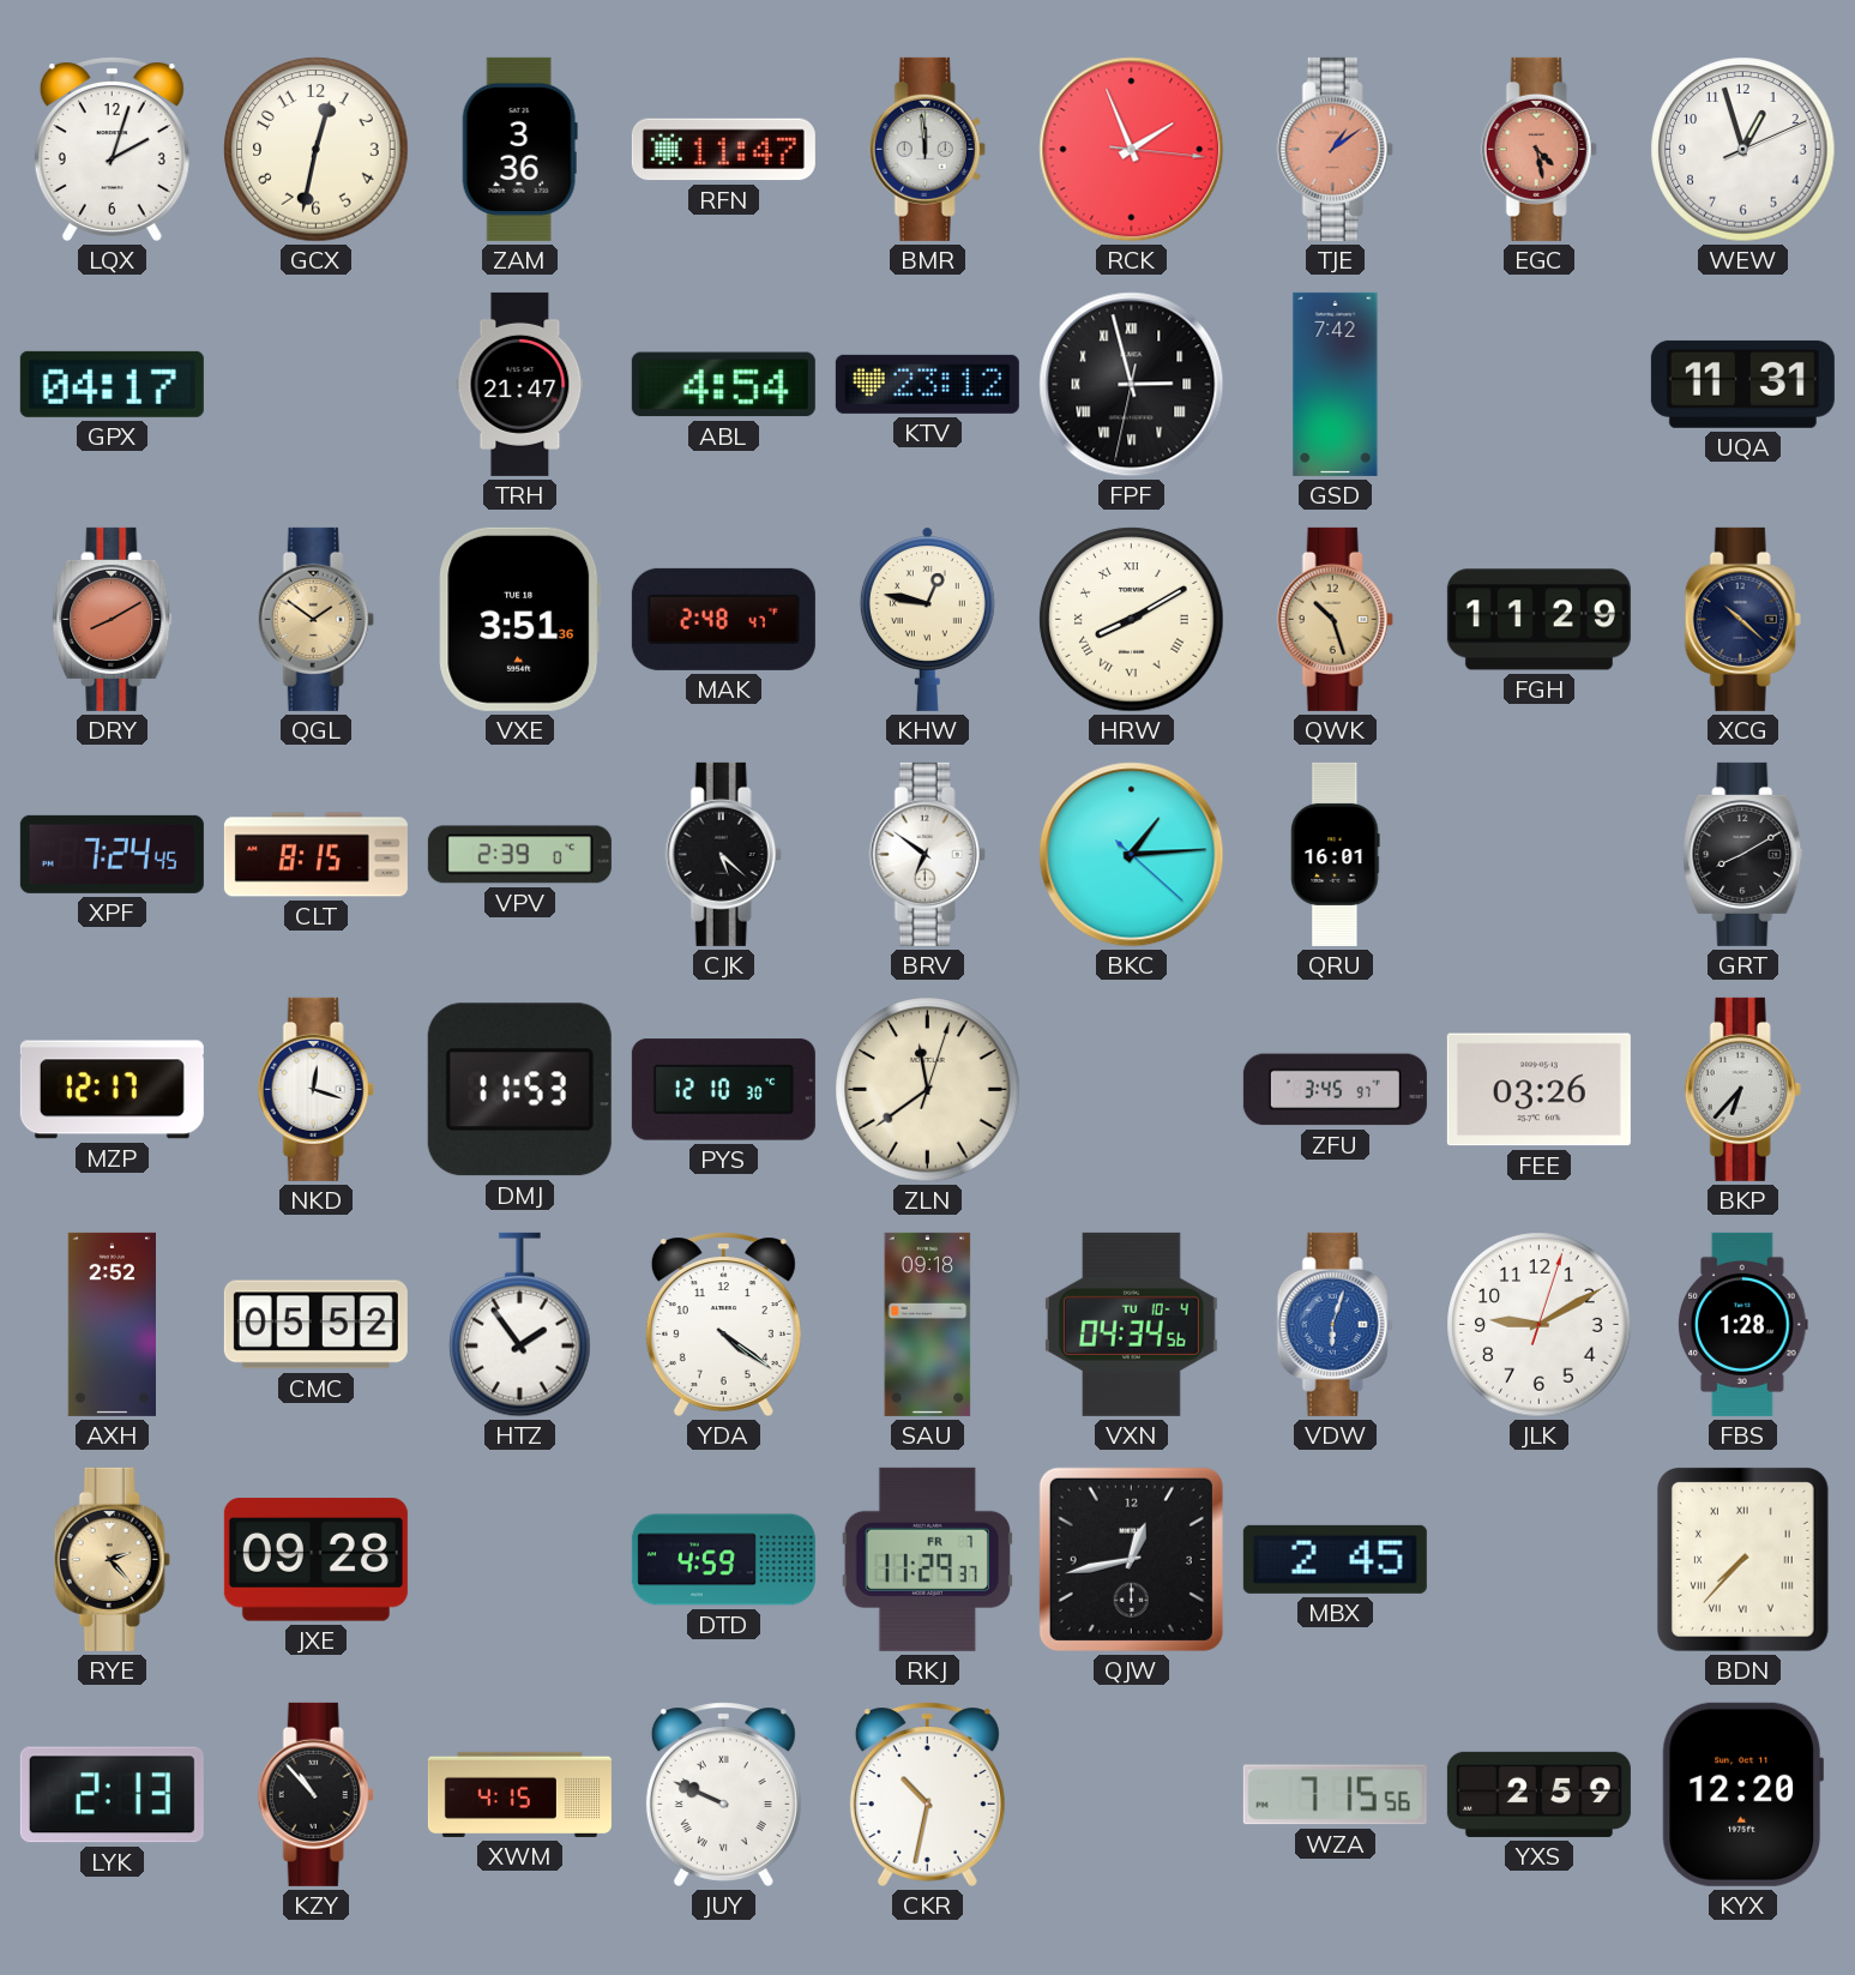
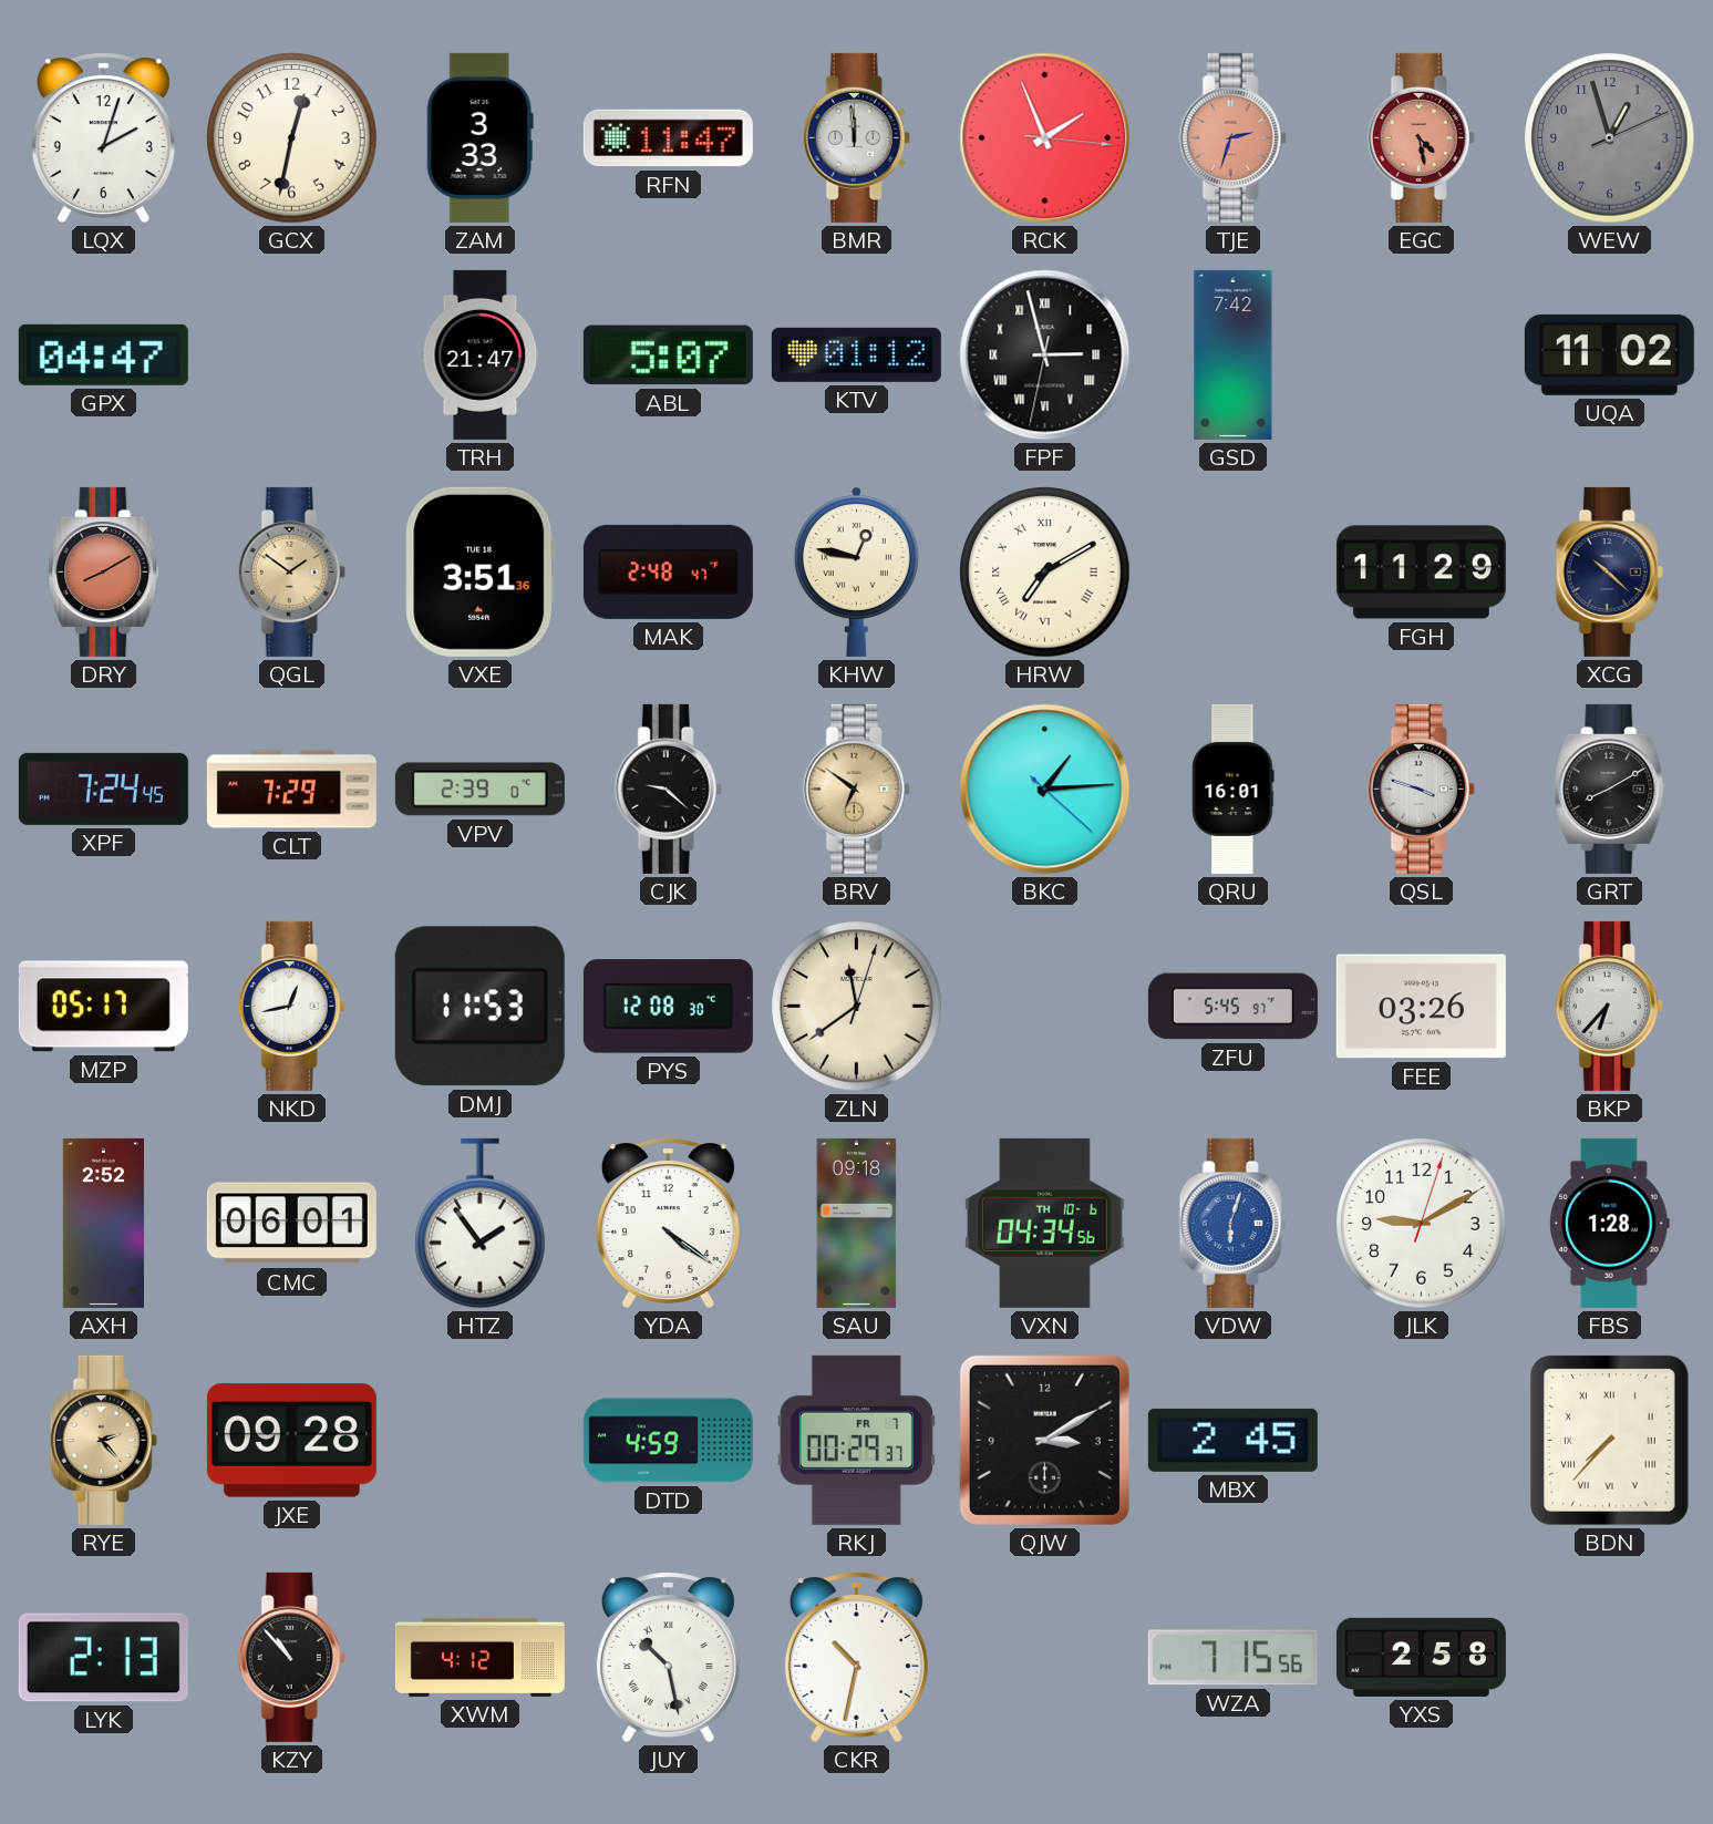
ZAM: 3:36 -> 3:33
TJE: 1:09 -> 2:33
WEW dial: white -> grey
GPX: 04:17 -> 04:47
ABL: 4:54 -> 5:07
KTV: 23:12 -> 01:12
UQA: 11:31 -> 11:02
HRW: 8:10 -> 7:10
QWK: 10:27 -> none
CLT: 8:15 -> 7:29
CJK: 5:22 -> 9:22
BRV dial: white -> champagne
QSL: none -> 3:48
MZP: 12:17 -> 05:17
NKD: 12:18 -> 12:43
PYS: 12:10 -> 12:08
ZFU: 3:45 -> 5:45
CMC: 05:52 -> 06:01
VXN date: TU 10-4 -> TH 10-6
RKJ: 11:29 -> 00:29
QJW: 12:43 -> 3:10
XWM: 4:15 -> 4:12
JUY: 9:49 -> 10:28
YXS: 2:59 -> 2:58
KYX: 12:20 -> none
